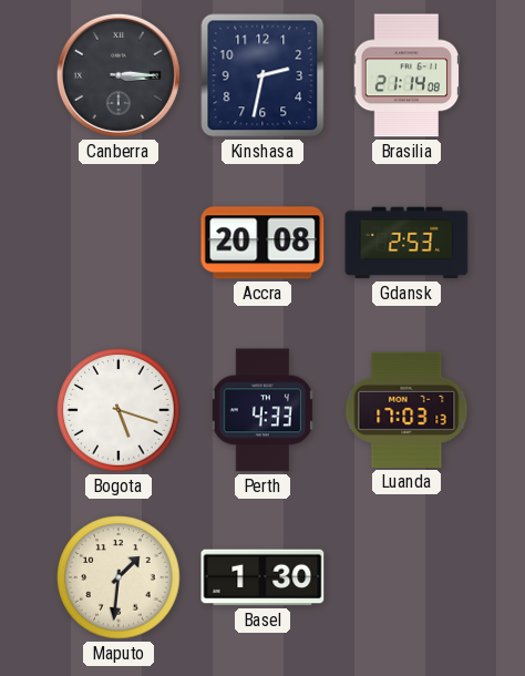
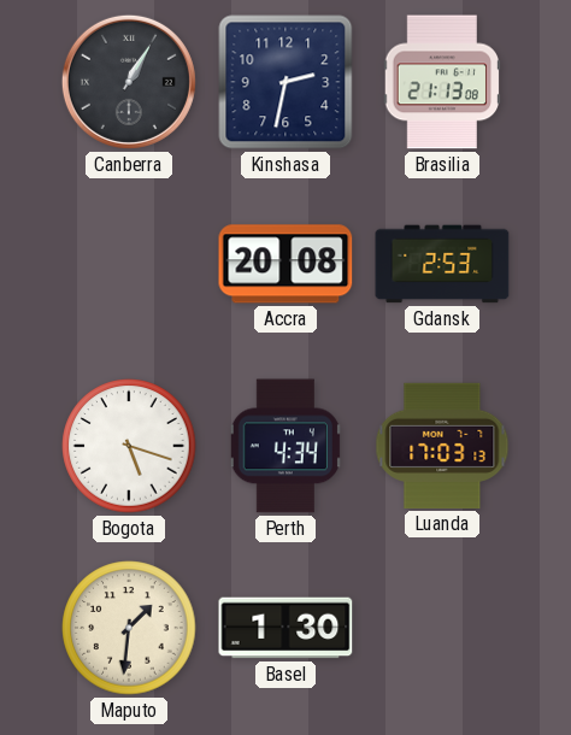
Canberra: 3:15 -> 1:05
Brasilia: 21:14 -> 21:13
Perth: 4:33 -> 4:34
